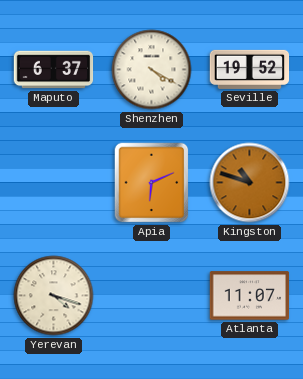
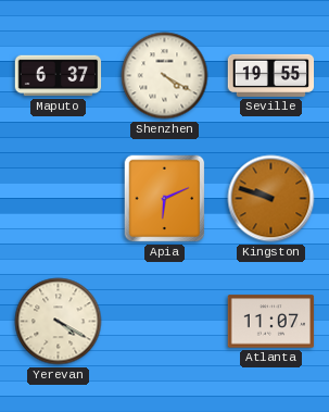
Seville: 19:52 -> 19:55
Kingston: 10:48 -> 9:48
Yerevan: 4:18 -> 4:20
